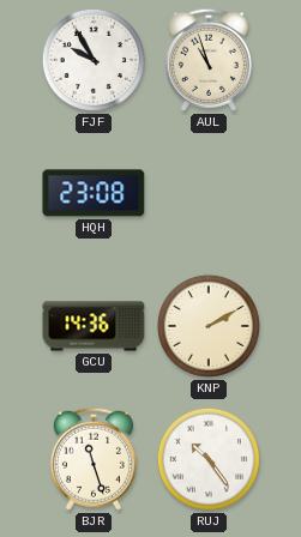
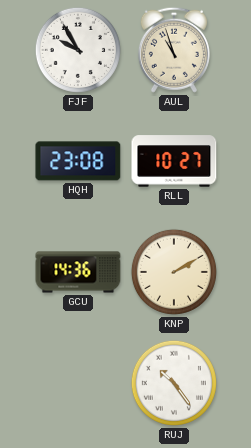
RLL: none -> 10:27
BJR: 11:27 -> none
